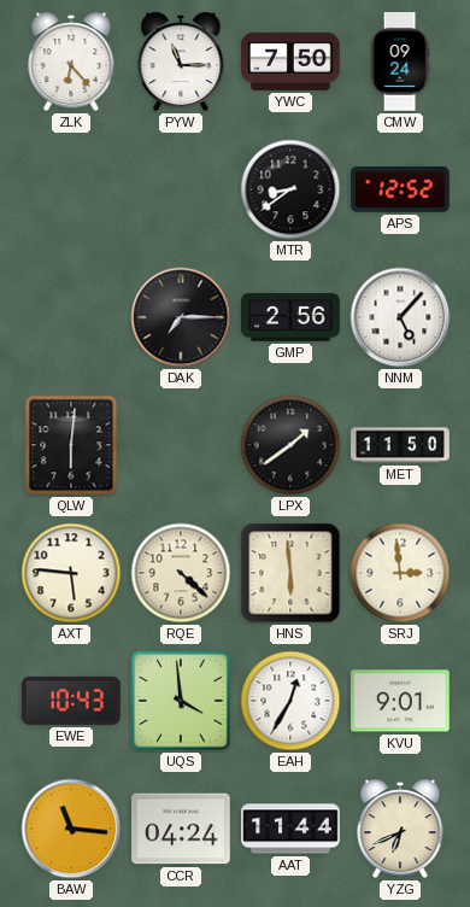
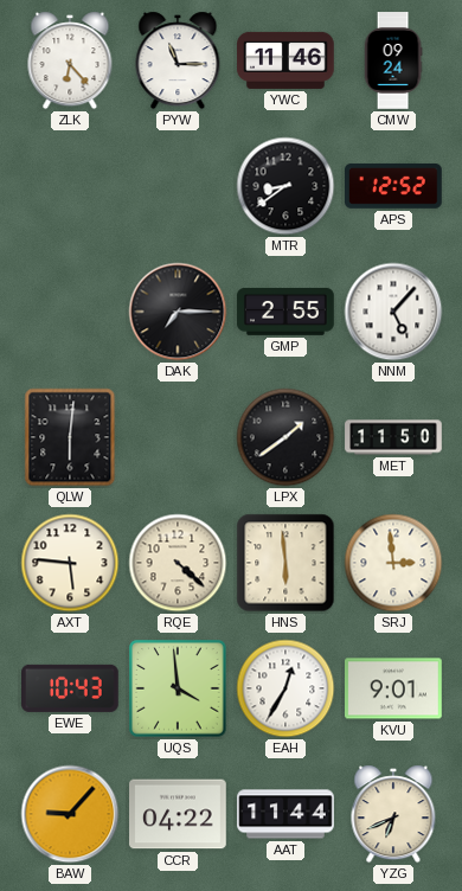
YWC: 7:50 -> 11:46
GMP: 2:56 -> 2:55
BAW: 11:16 -> 9:07
CCR: 04:24 -> 04:22
